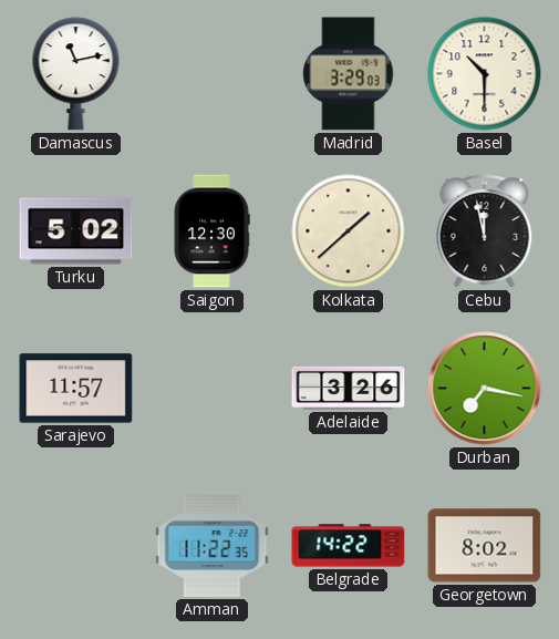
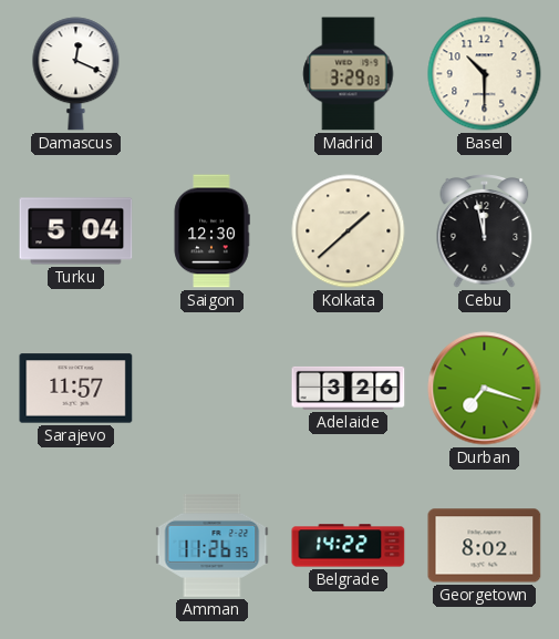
Damascus: 11:13 -> 12:19
Turku: 5:02 -> 5:04
Durban: 7:17 -> 7:18
Amman: 11:22 -> 11:26
